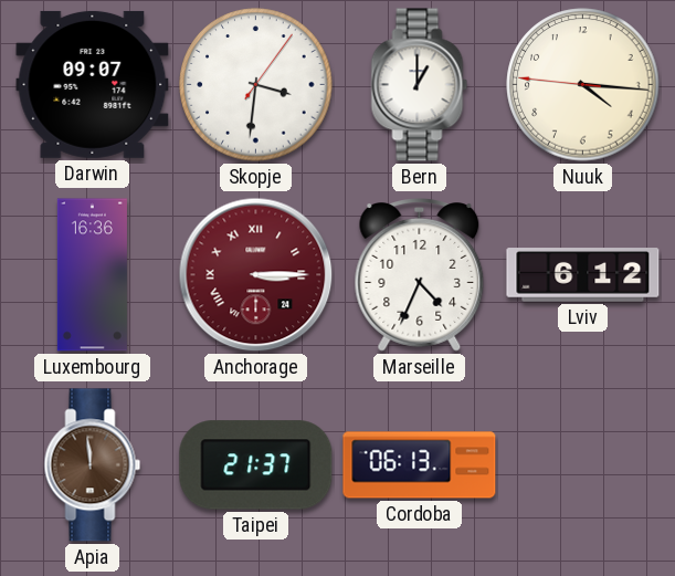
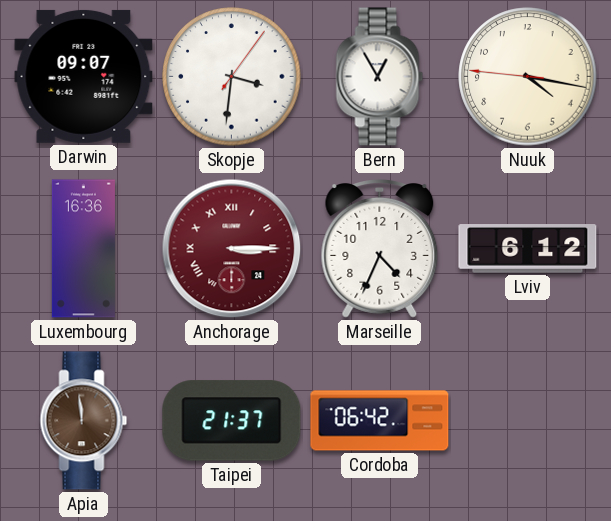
Bern: 1:00 -> 12:55
Nuuk: 4:15 -> 4:16
Cordoba: 06:13 -> 06:42
